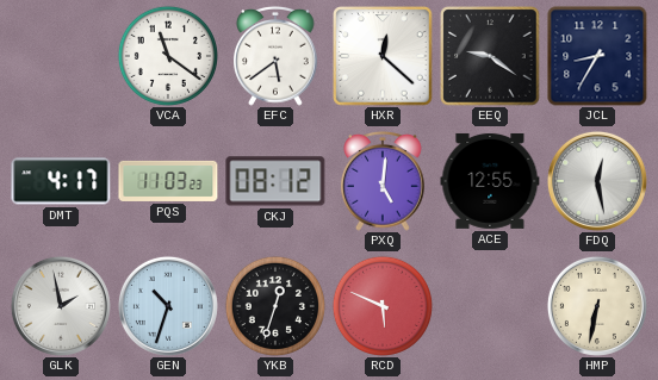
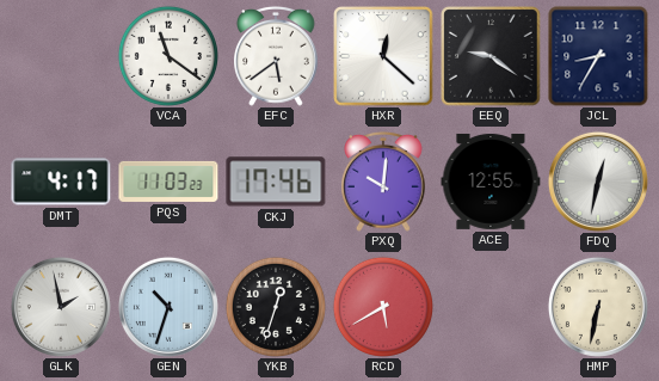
CKJ: 08:12 -> 17:46
PXQ: 5:01 -> 10:01
FDQ: 12:28 -> 12:32
RCD: 5:49 -> 5:40
